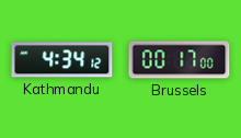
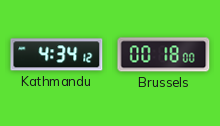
Brussels: 00:17 -> 00:18
